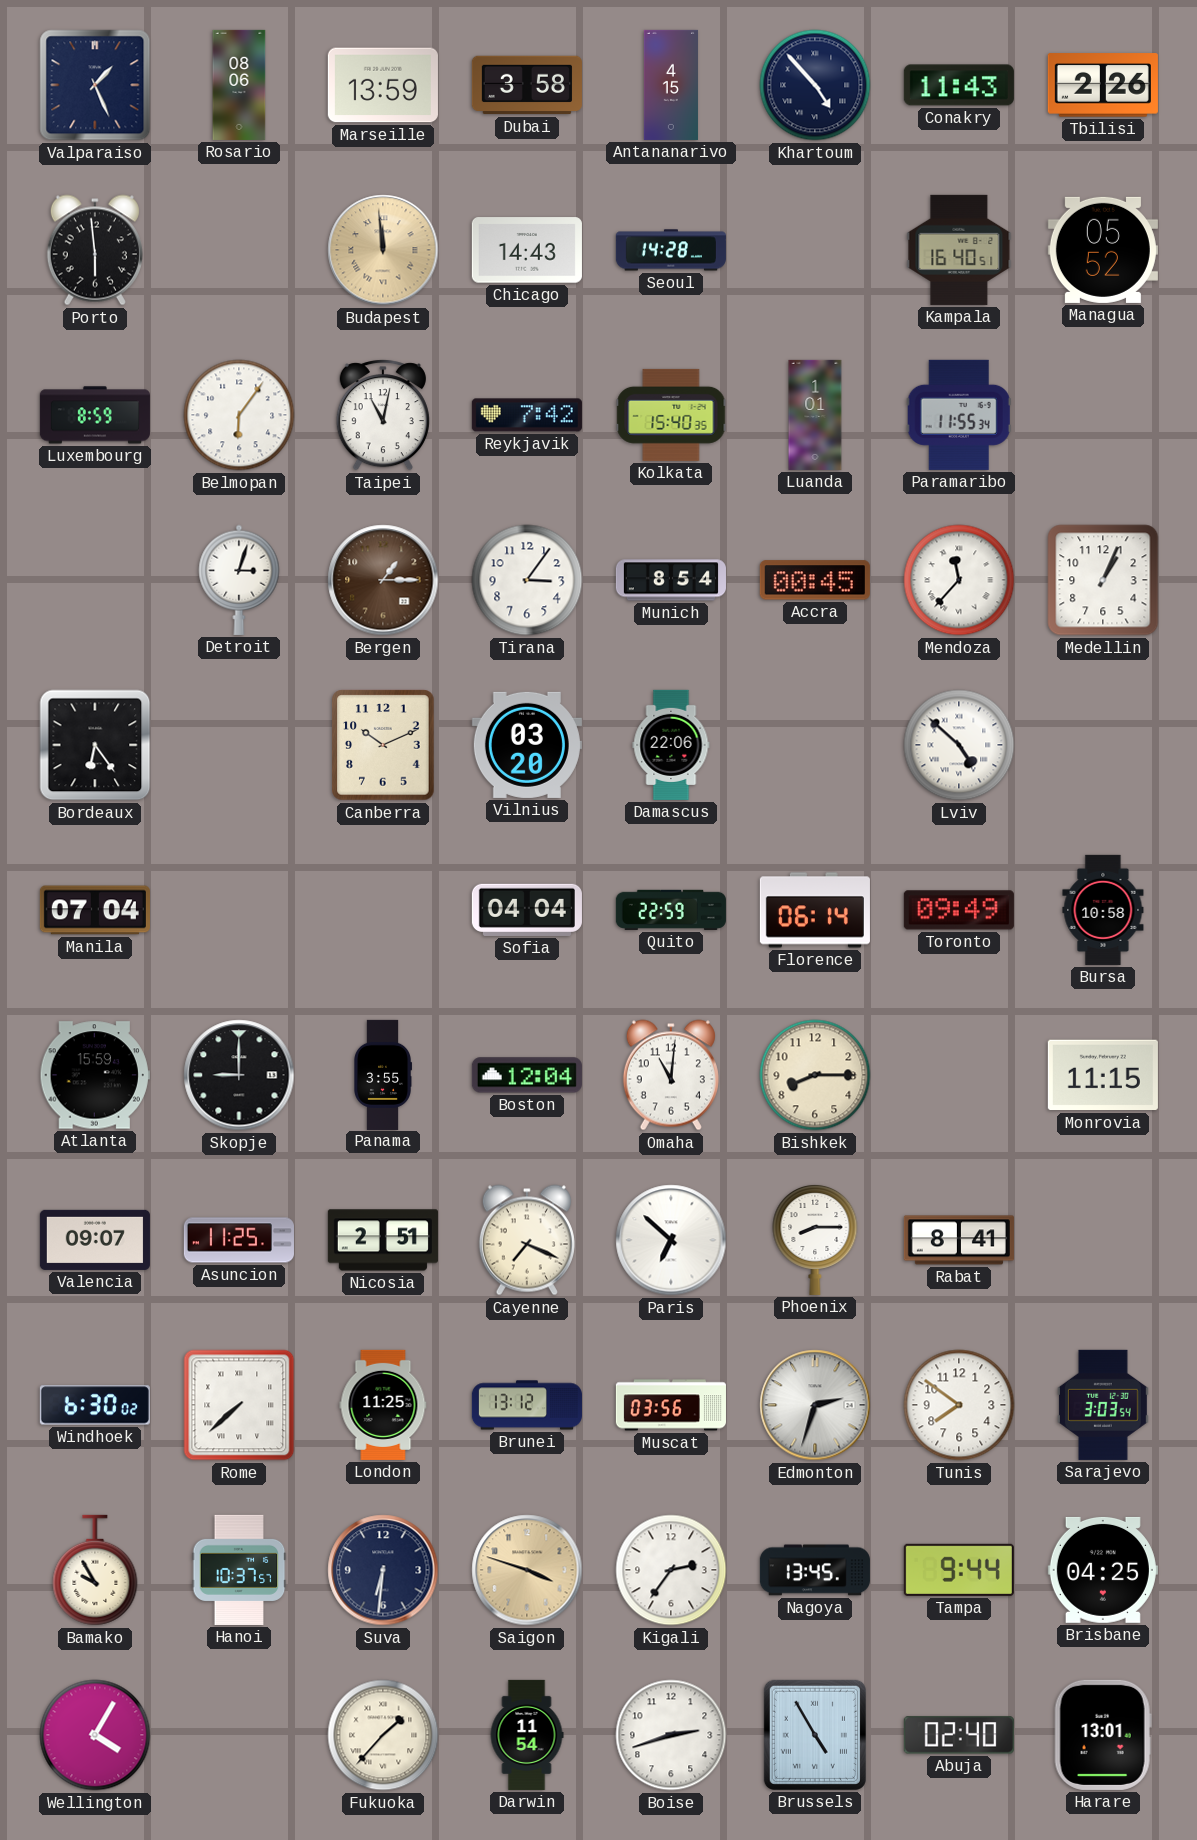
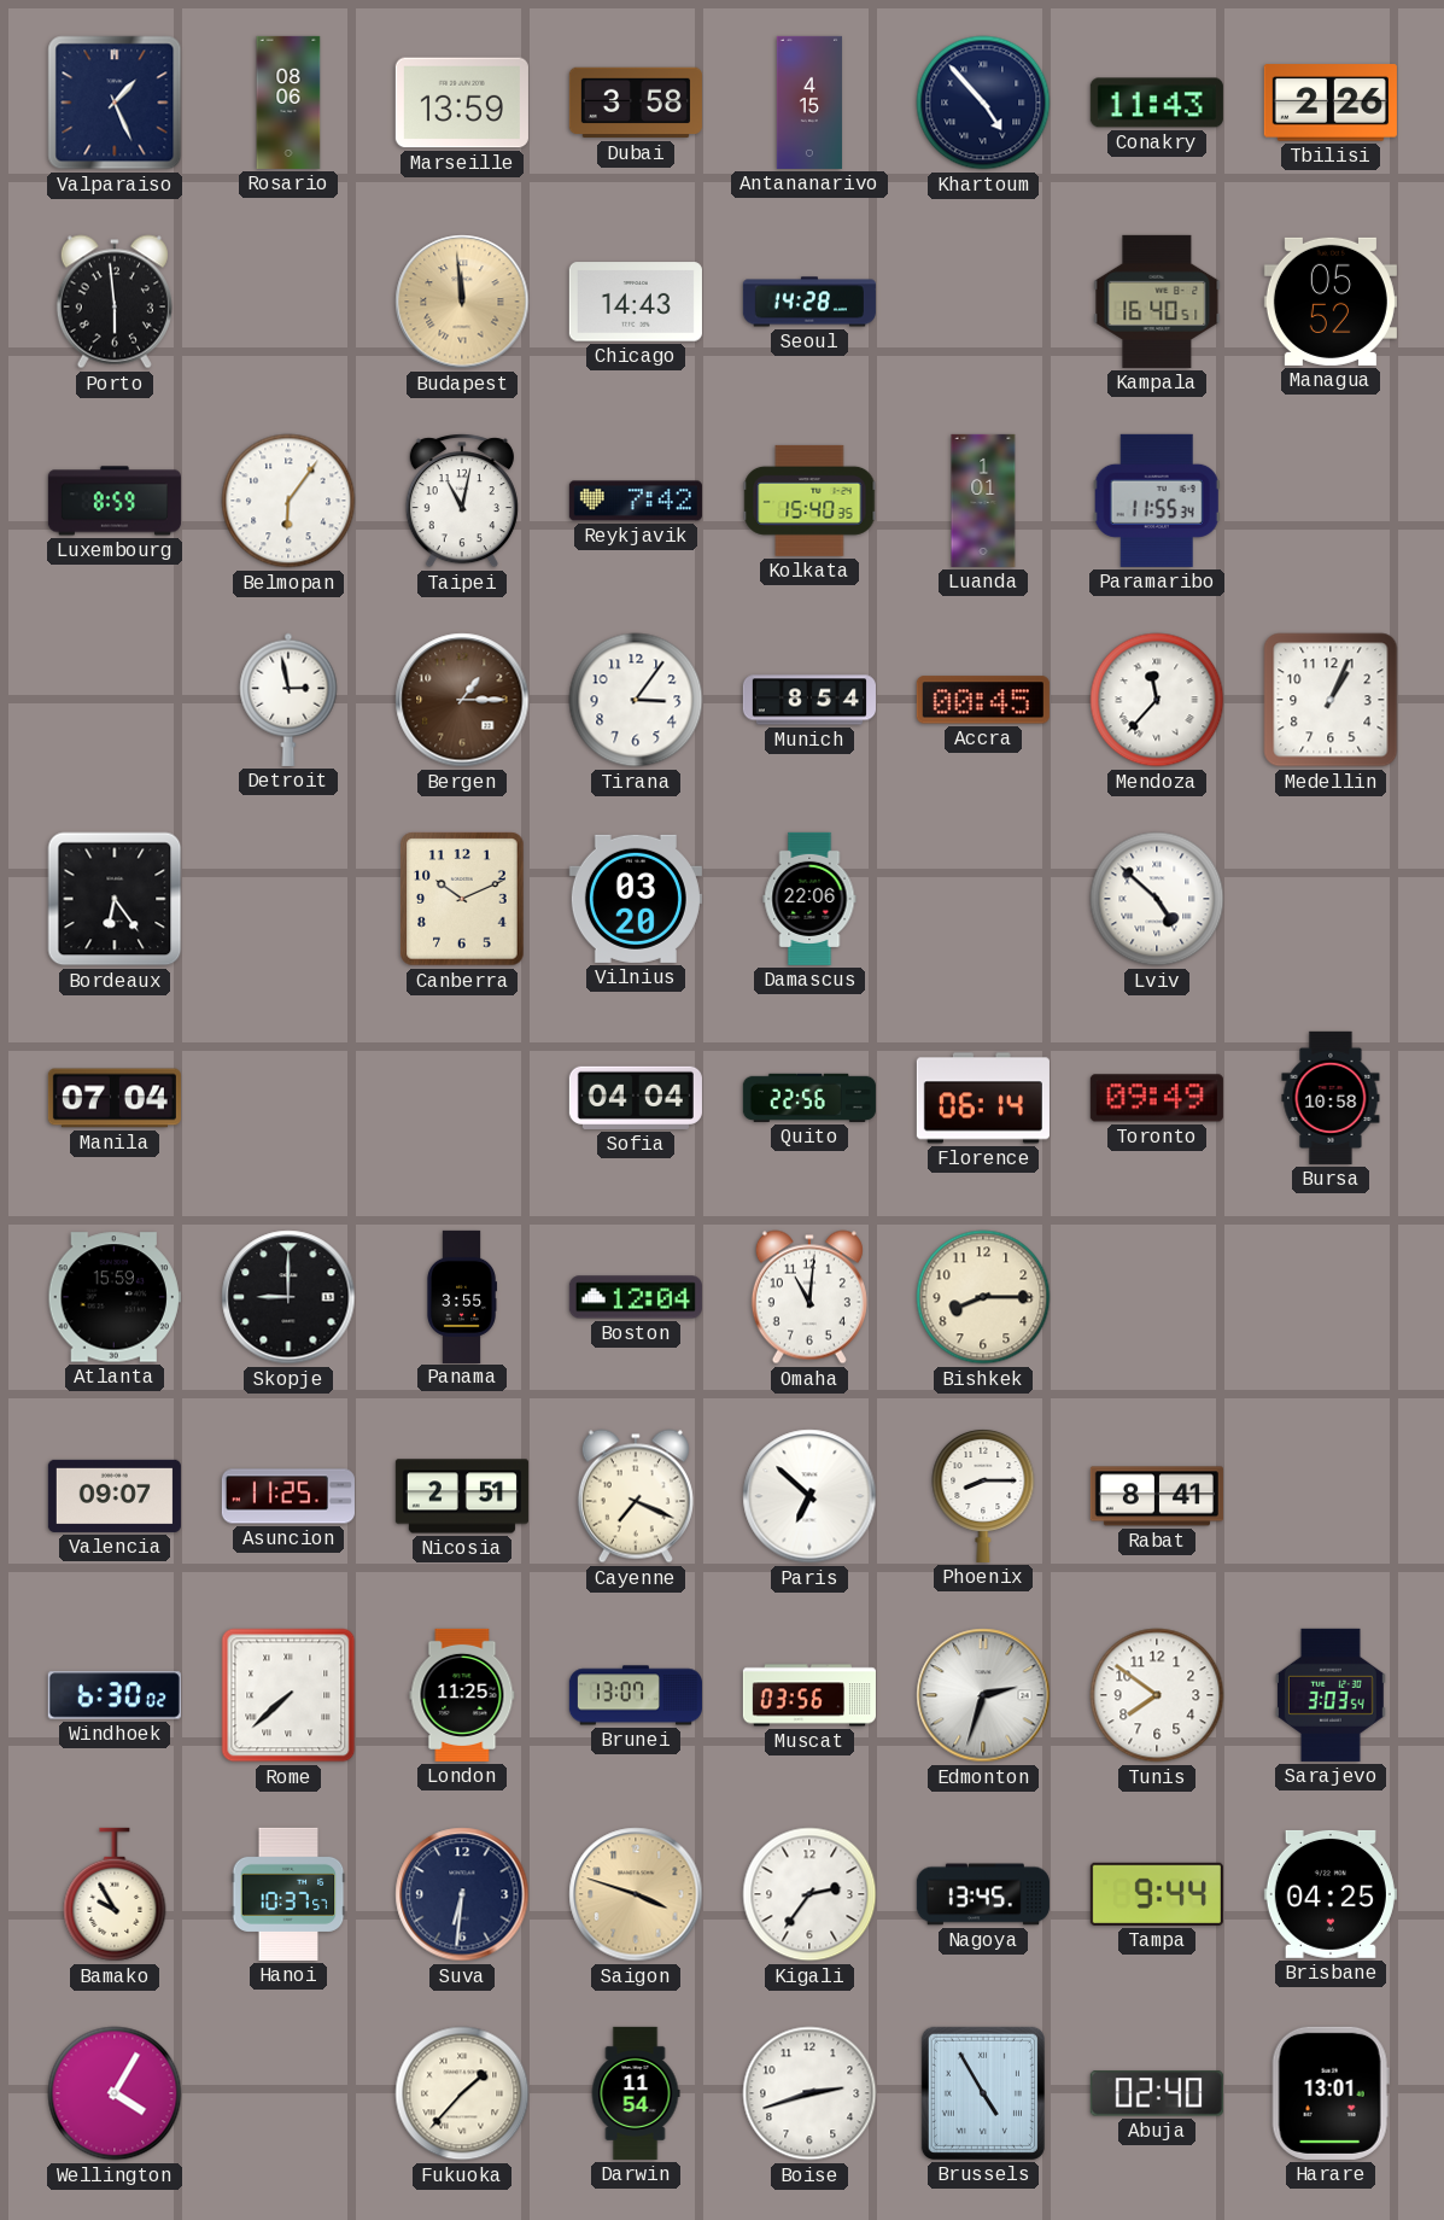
Detroit: 3:03 -> 2:58
Quito: 22:59 -> 22:56
Monrovia: 11:15 -> none
Brunei: 13:12 -> 13:07
